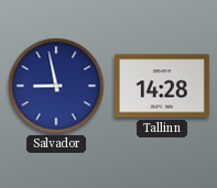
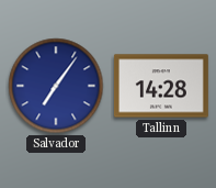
Salvador: 8:58 -> 7:06
